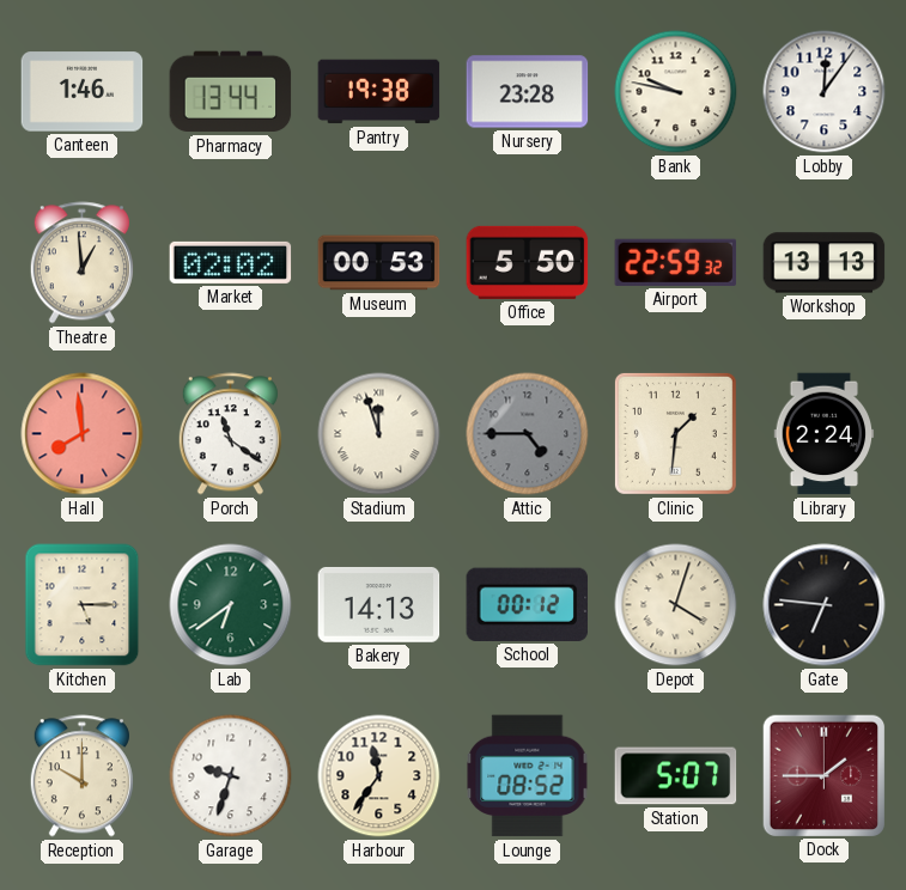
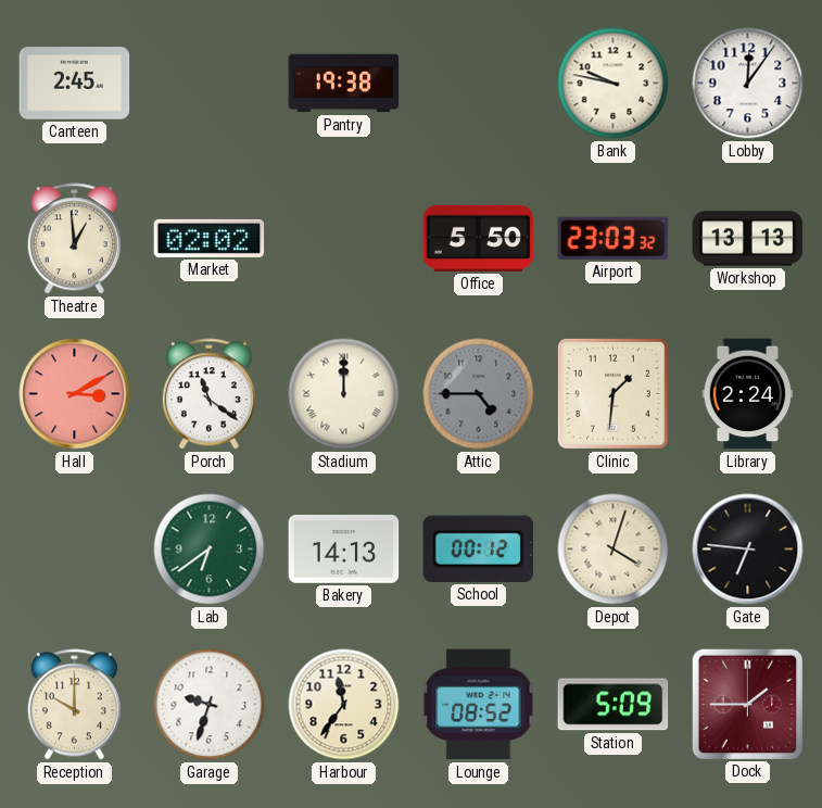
Canteen: 1:46 -> 2:45
Pharmacy: 13:44 -> none
Nursery: 23:28 -> none
Museum: 00:53 -> none
Airport: 22:59 -> 23:03
Hall: 7:59 -> 3:10
Stadium: 11:57 -> 12:00
Kitchen: 5:15 -> none
Station: 5:07 -> 5:09
